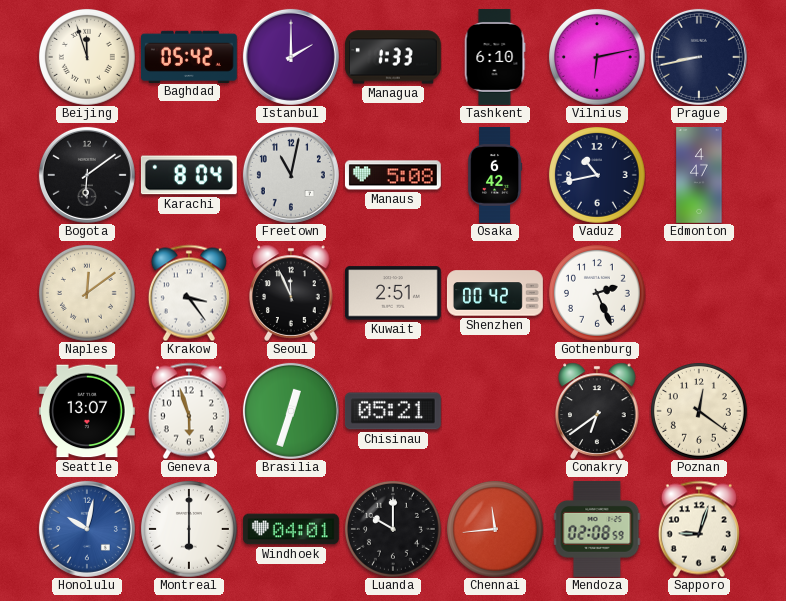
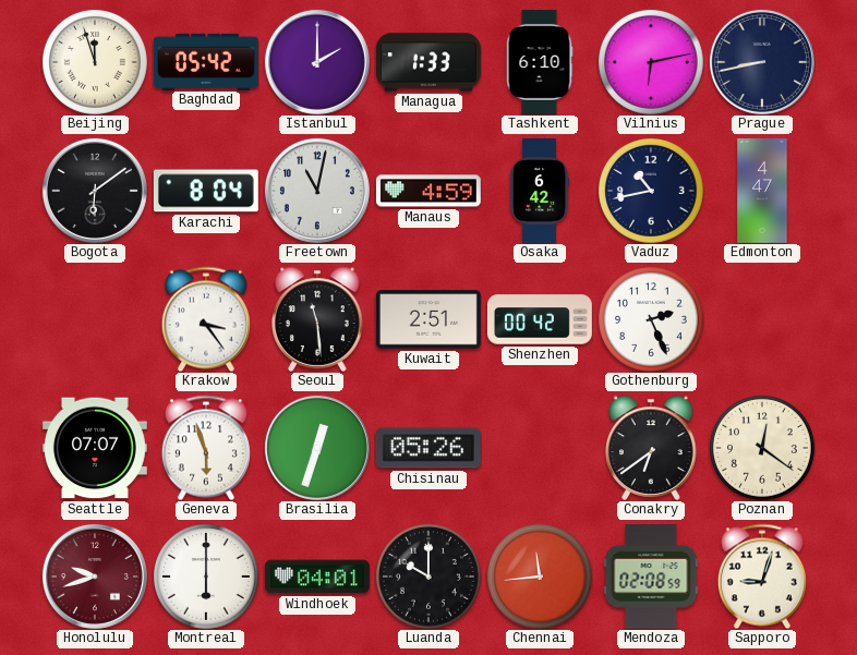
Manaus: 5:08 -> 4:59
Naples: 12:09 -> none
Seoul: 11:56 -> 11:29
Seattle: 13:07 -> 07:07
Chisinau: 05:21 -> 05:26
Honolulu: 10:02 -> 9:42
Honolulu dial: blue -> burgundy
